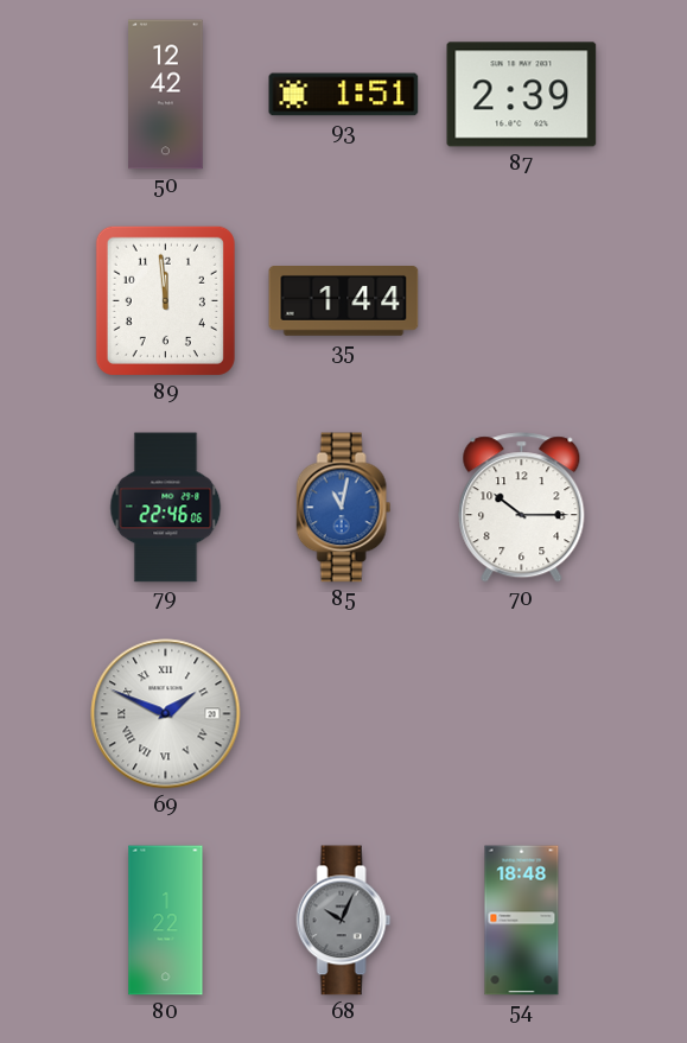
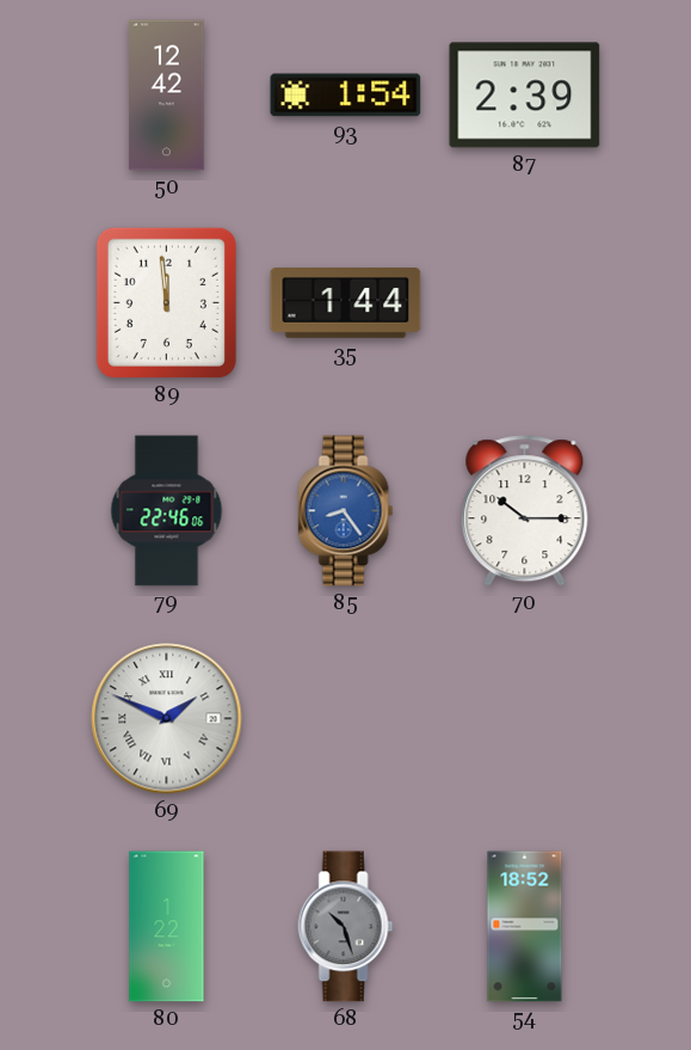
93: 1:51 -> 1:54
85: 11:02 -> 8:24
68: 10:04 -> 10:27
54: 18:48 -> 18:52
